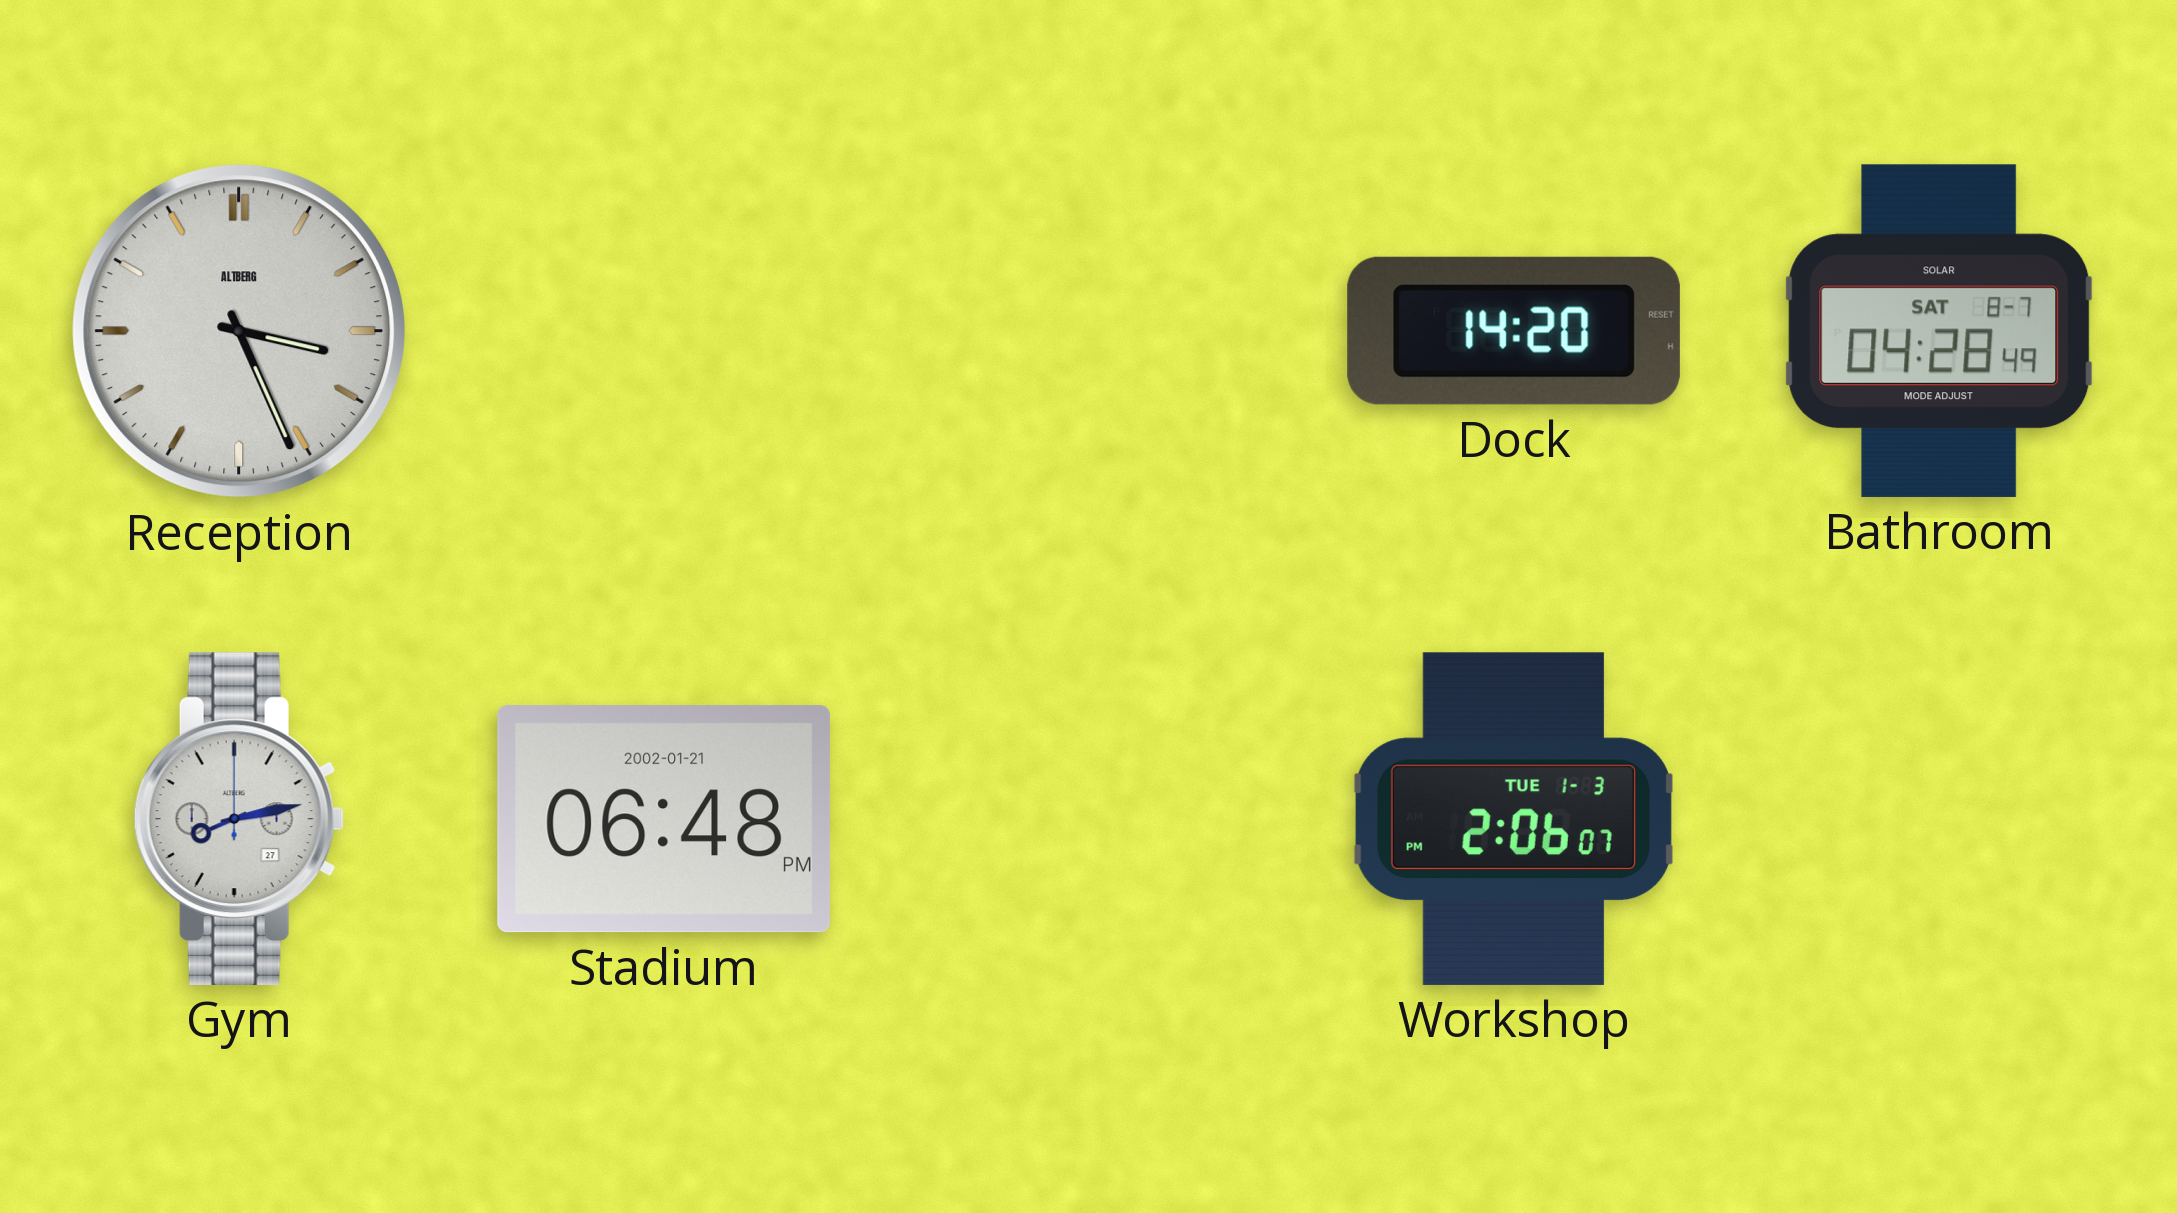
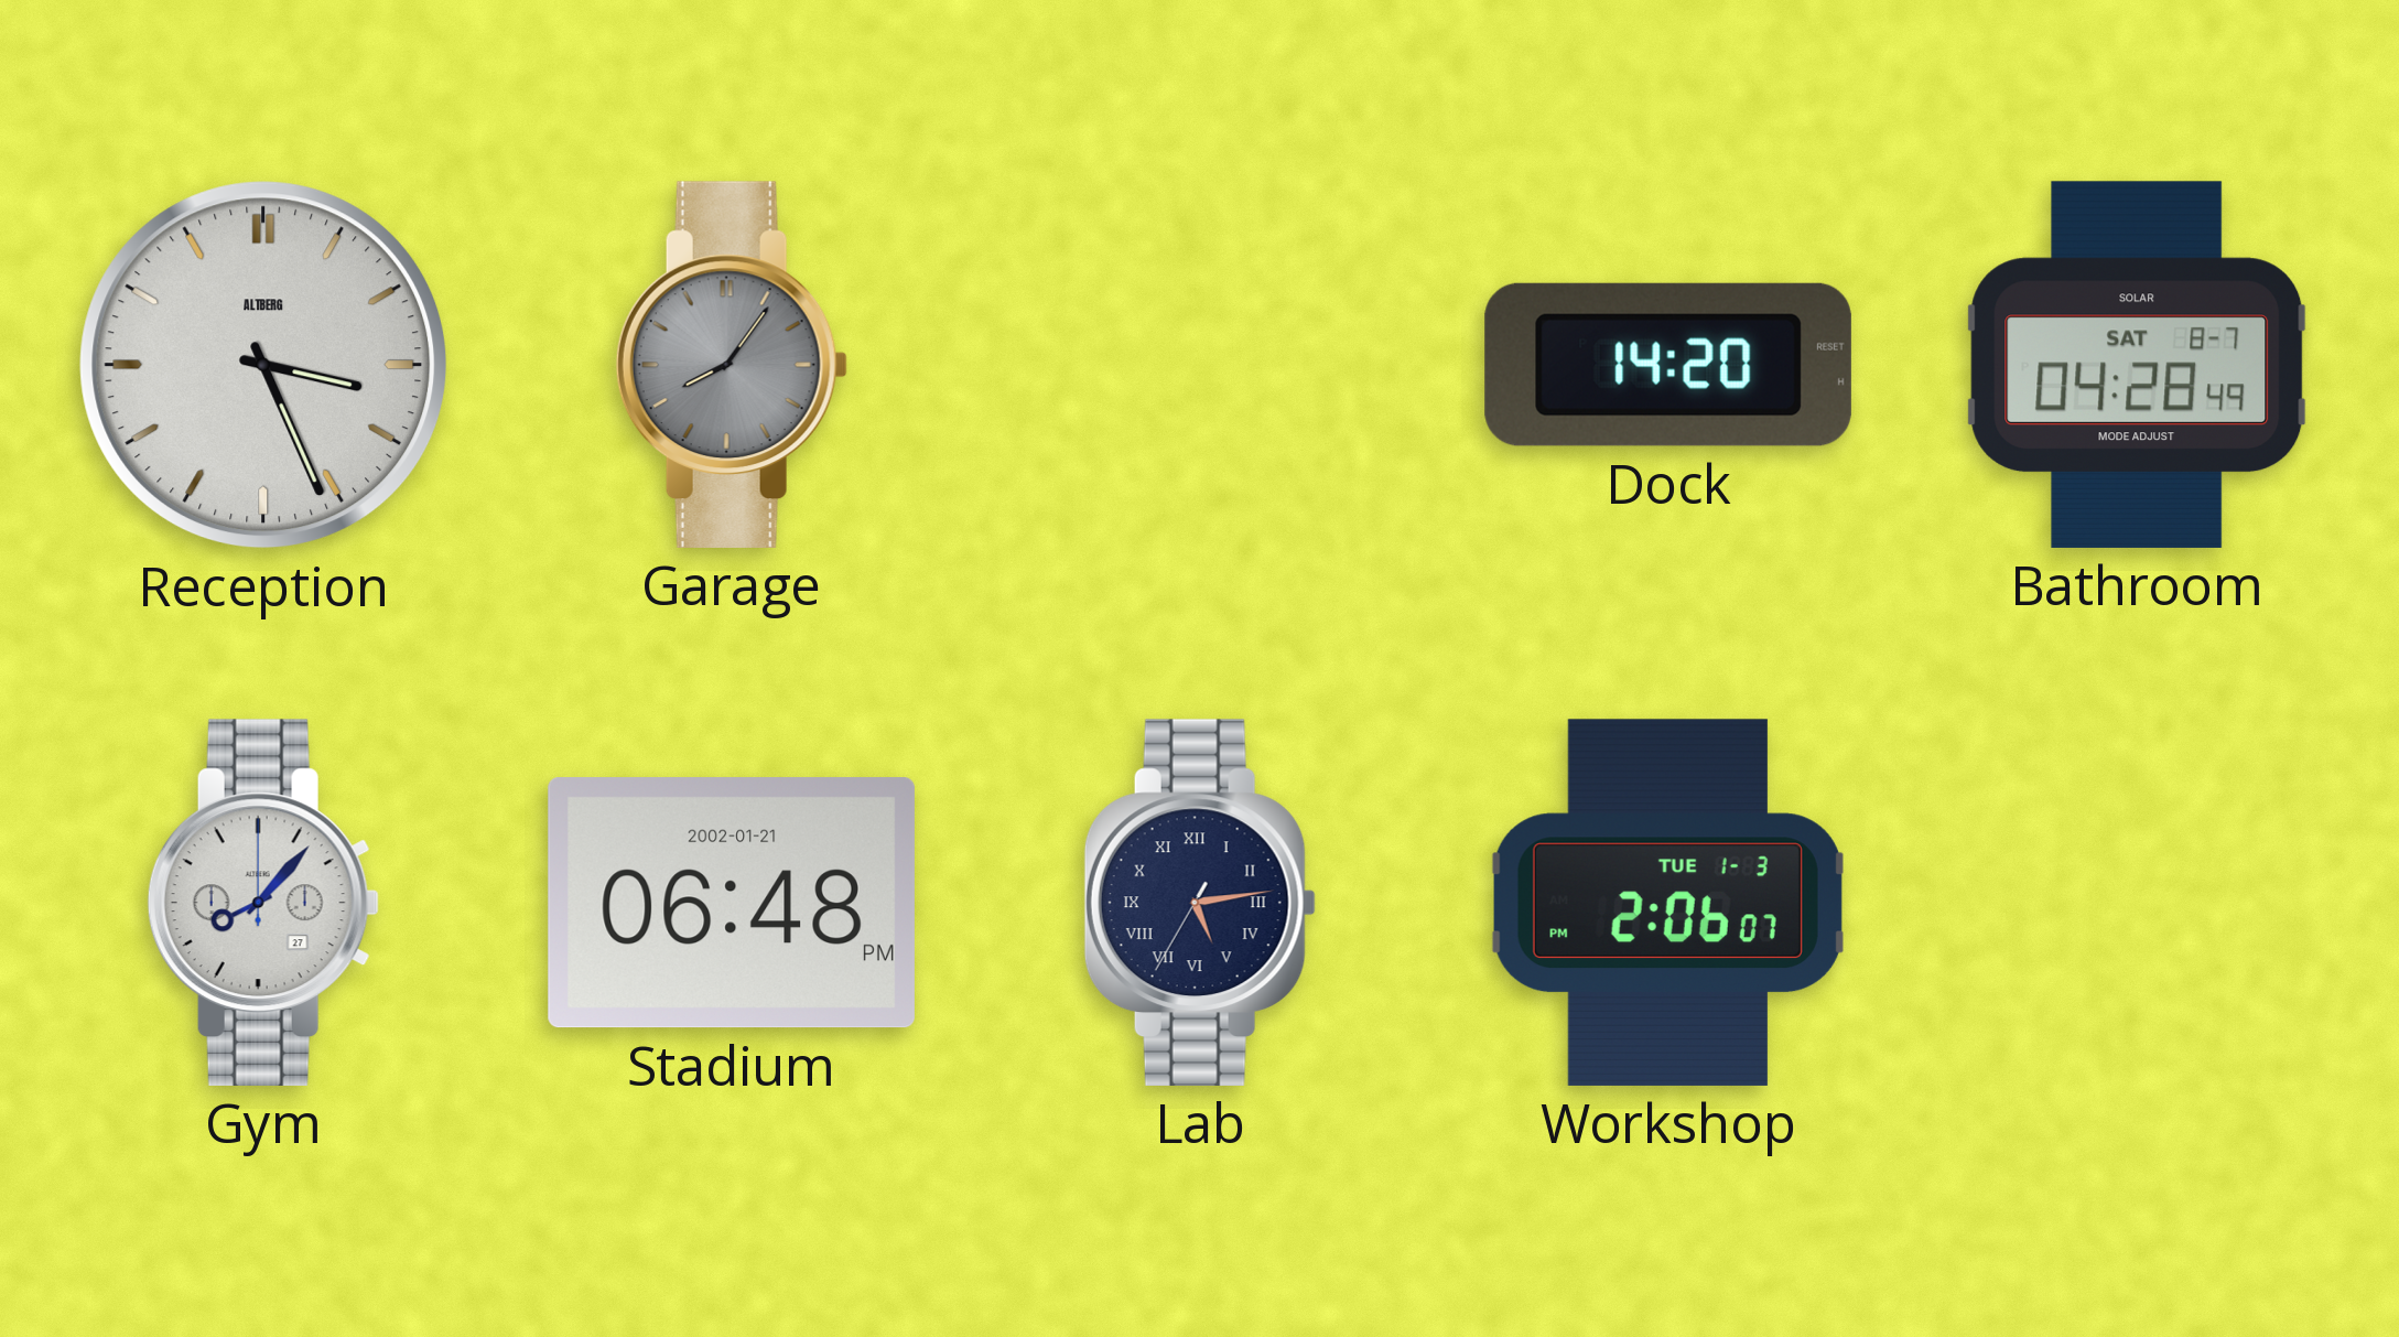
Garage: none -> 8:06
Gym: 8:13 -> 8:07
Lab: none -> 5:13
